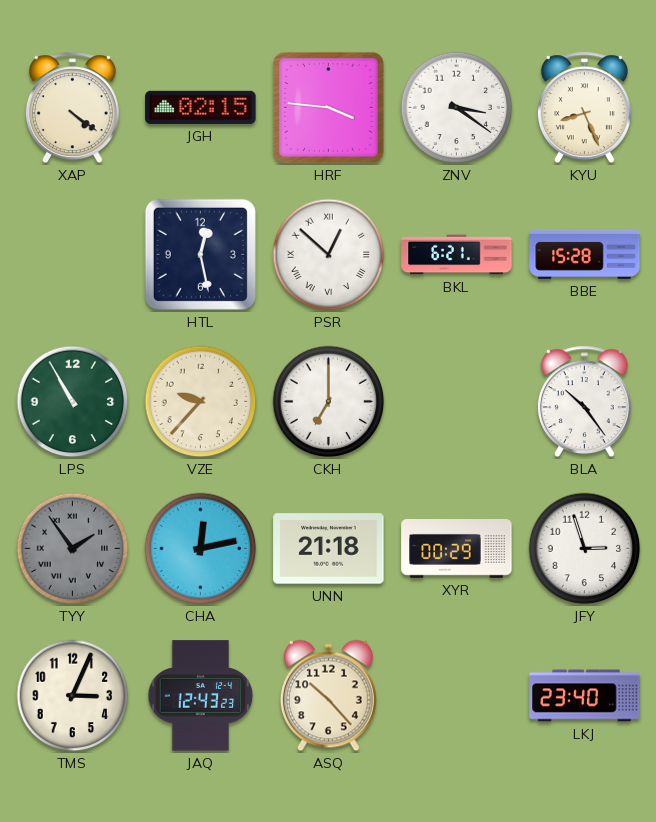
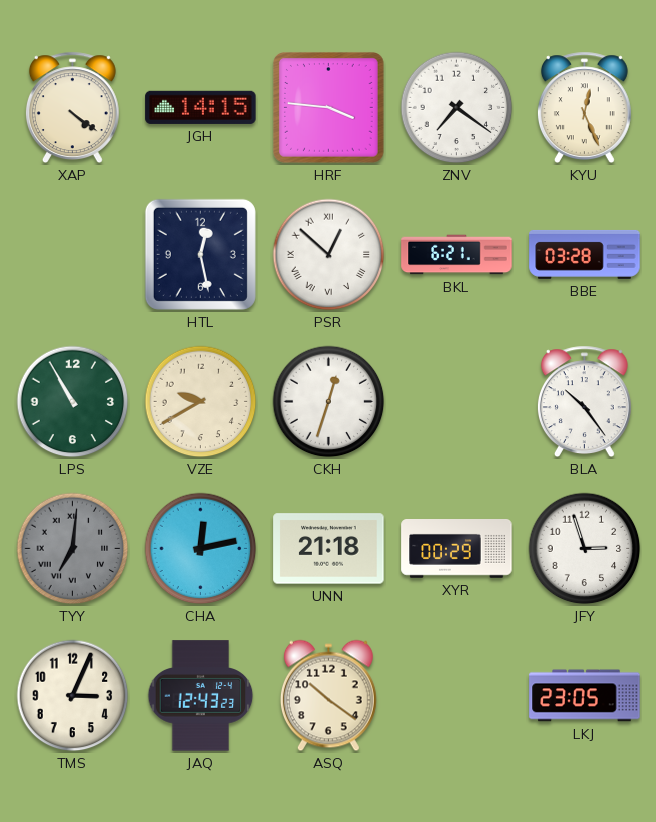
JGH: 02:15 -> 14:15
ZNV: 3:21 -> 7:21
KYU: 8:26 -> 12:26
BBE: 15:28 -> 03:28
VZE: 9:37 -> 9:40
CKH: 7:00 -> 12:33
TYY: 1:54 -> 7:01
ASQ: 10:23 -> 10:21
LKJ: 23:40 -> 23:05
